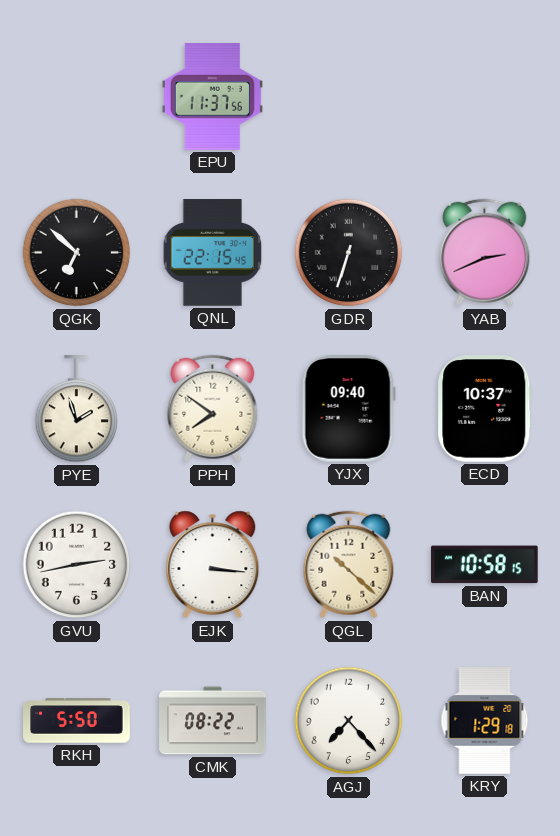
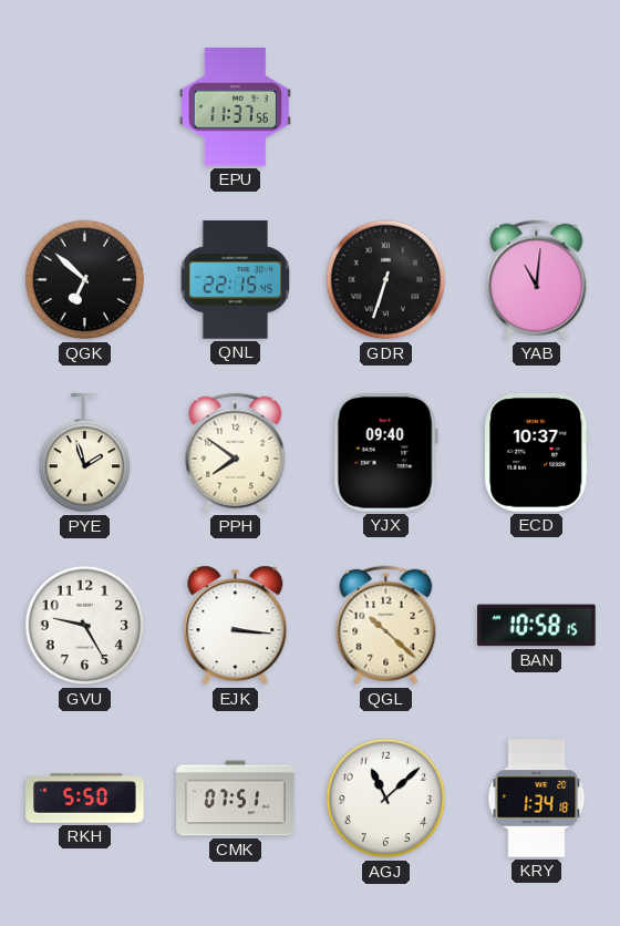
YAB: 2:41 -> 11:01
GVU: 2:43 -> 9:25
CMK: 08:22 -> 07:51
AGJ: 7:23 -> 11:08
KRY: 1:29 -> 1:34
